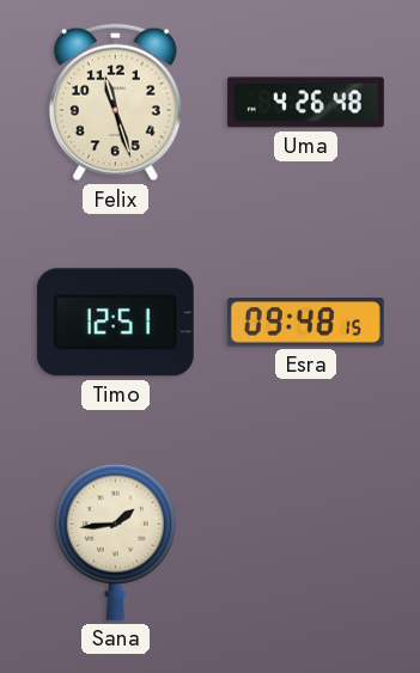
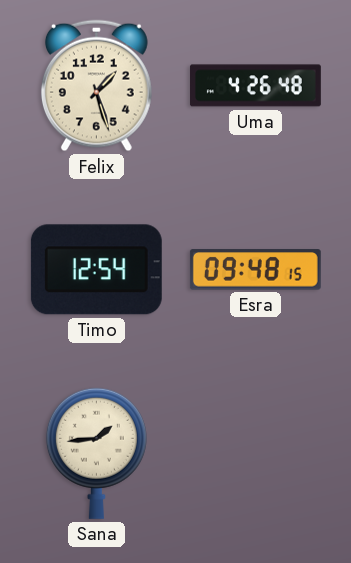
Felix: 11:27 -> 1:27
Timo: 12:51 -> 12:54
